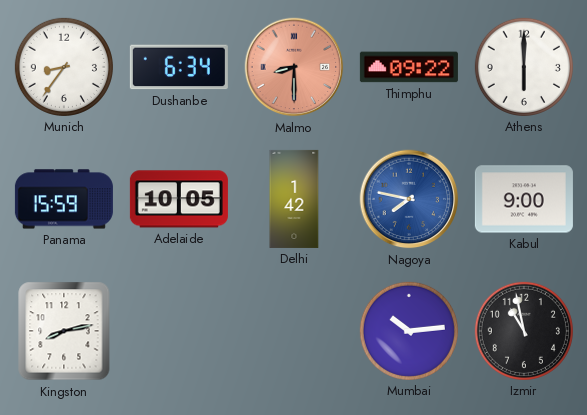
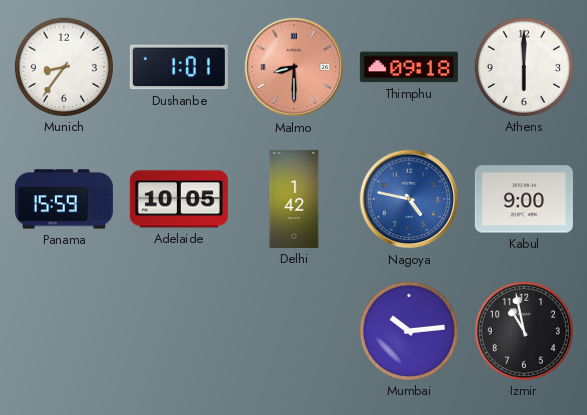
Dushanbe: 6:34 -> 1:01
Thimphu: 09:22 -> 09:18
Nagoya: 7:47 -> 4:47
Kingston: 8:13 -> none
